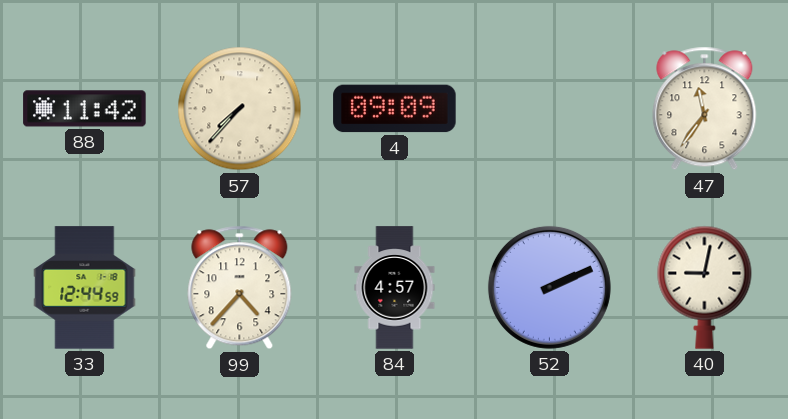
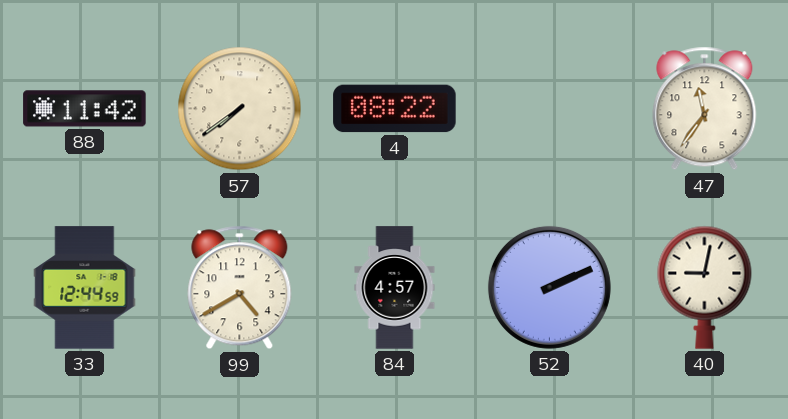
57: 7:37 -> 7:39
4: 09:09 -> 08:22
99: 4:37 -> 4:40
